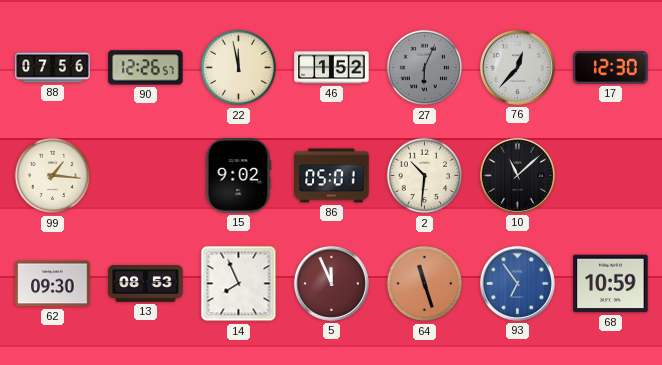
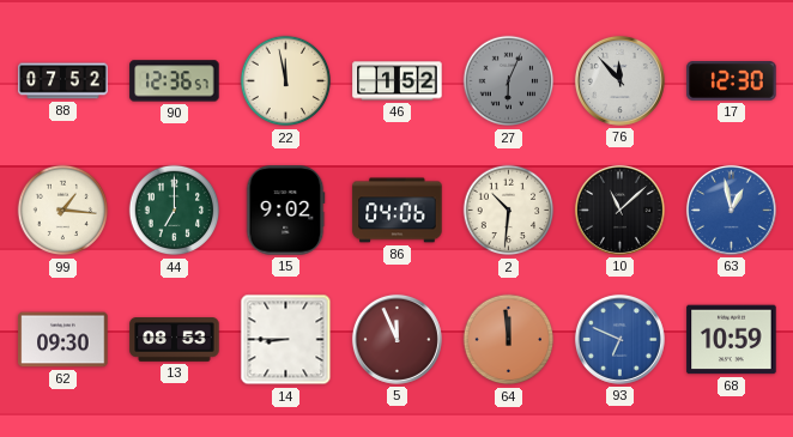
88: 07:56 -> 07:52
90: 12:26 -> 12:36
76: 12:37 -> 11:53
44: none -> 7:00
86: 05:01 -> 04:06
63: none -> 12:58
14: 7:56 -> 8:45
64: 11:27 -> 11:59
93: 6:54 -> 6:49
